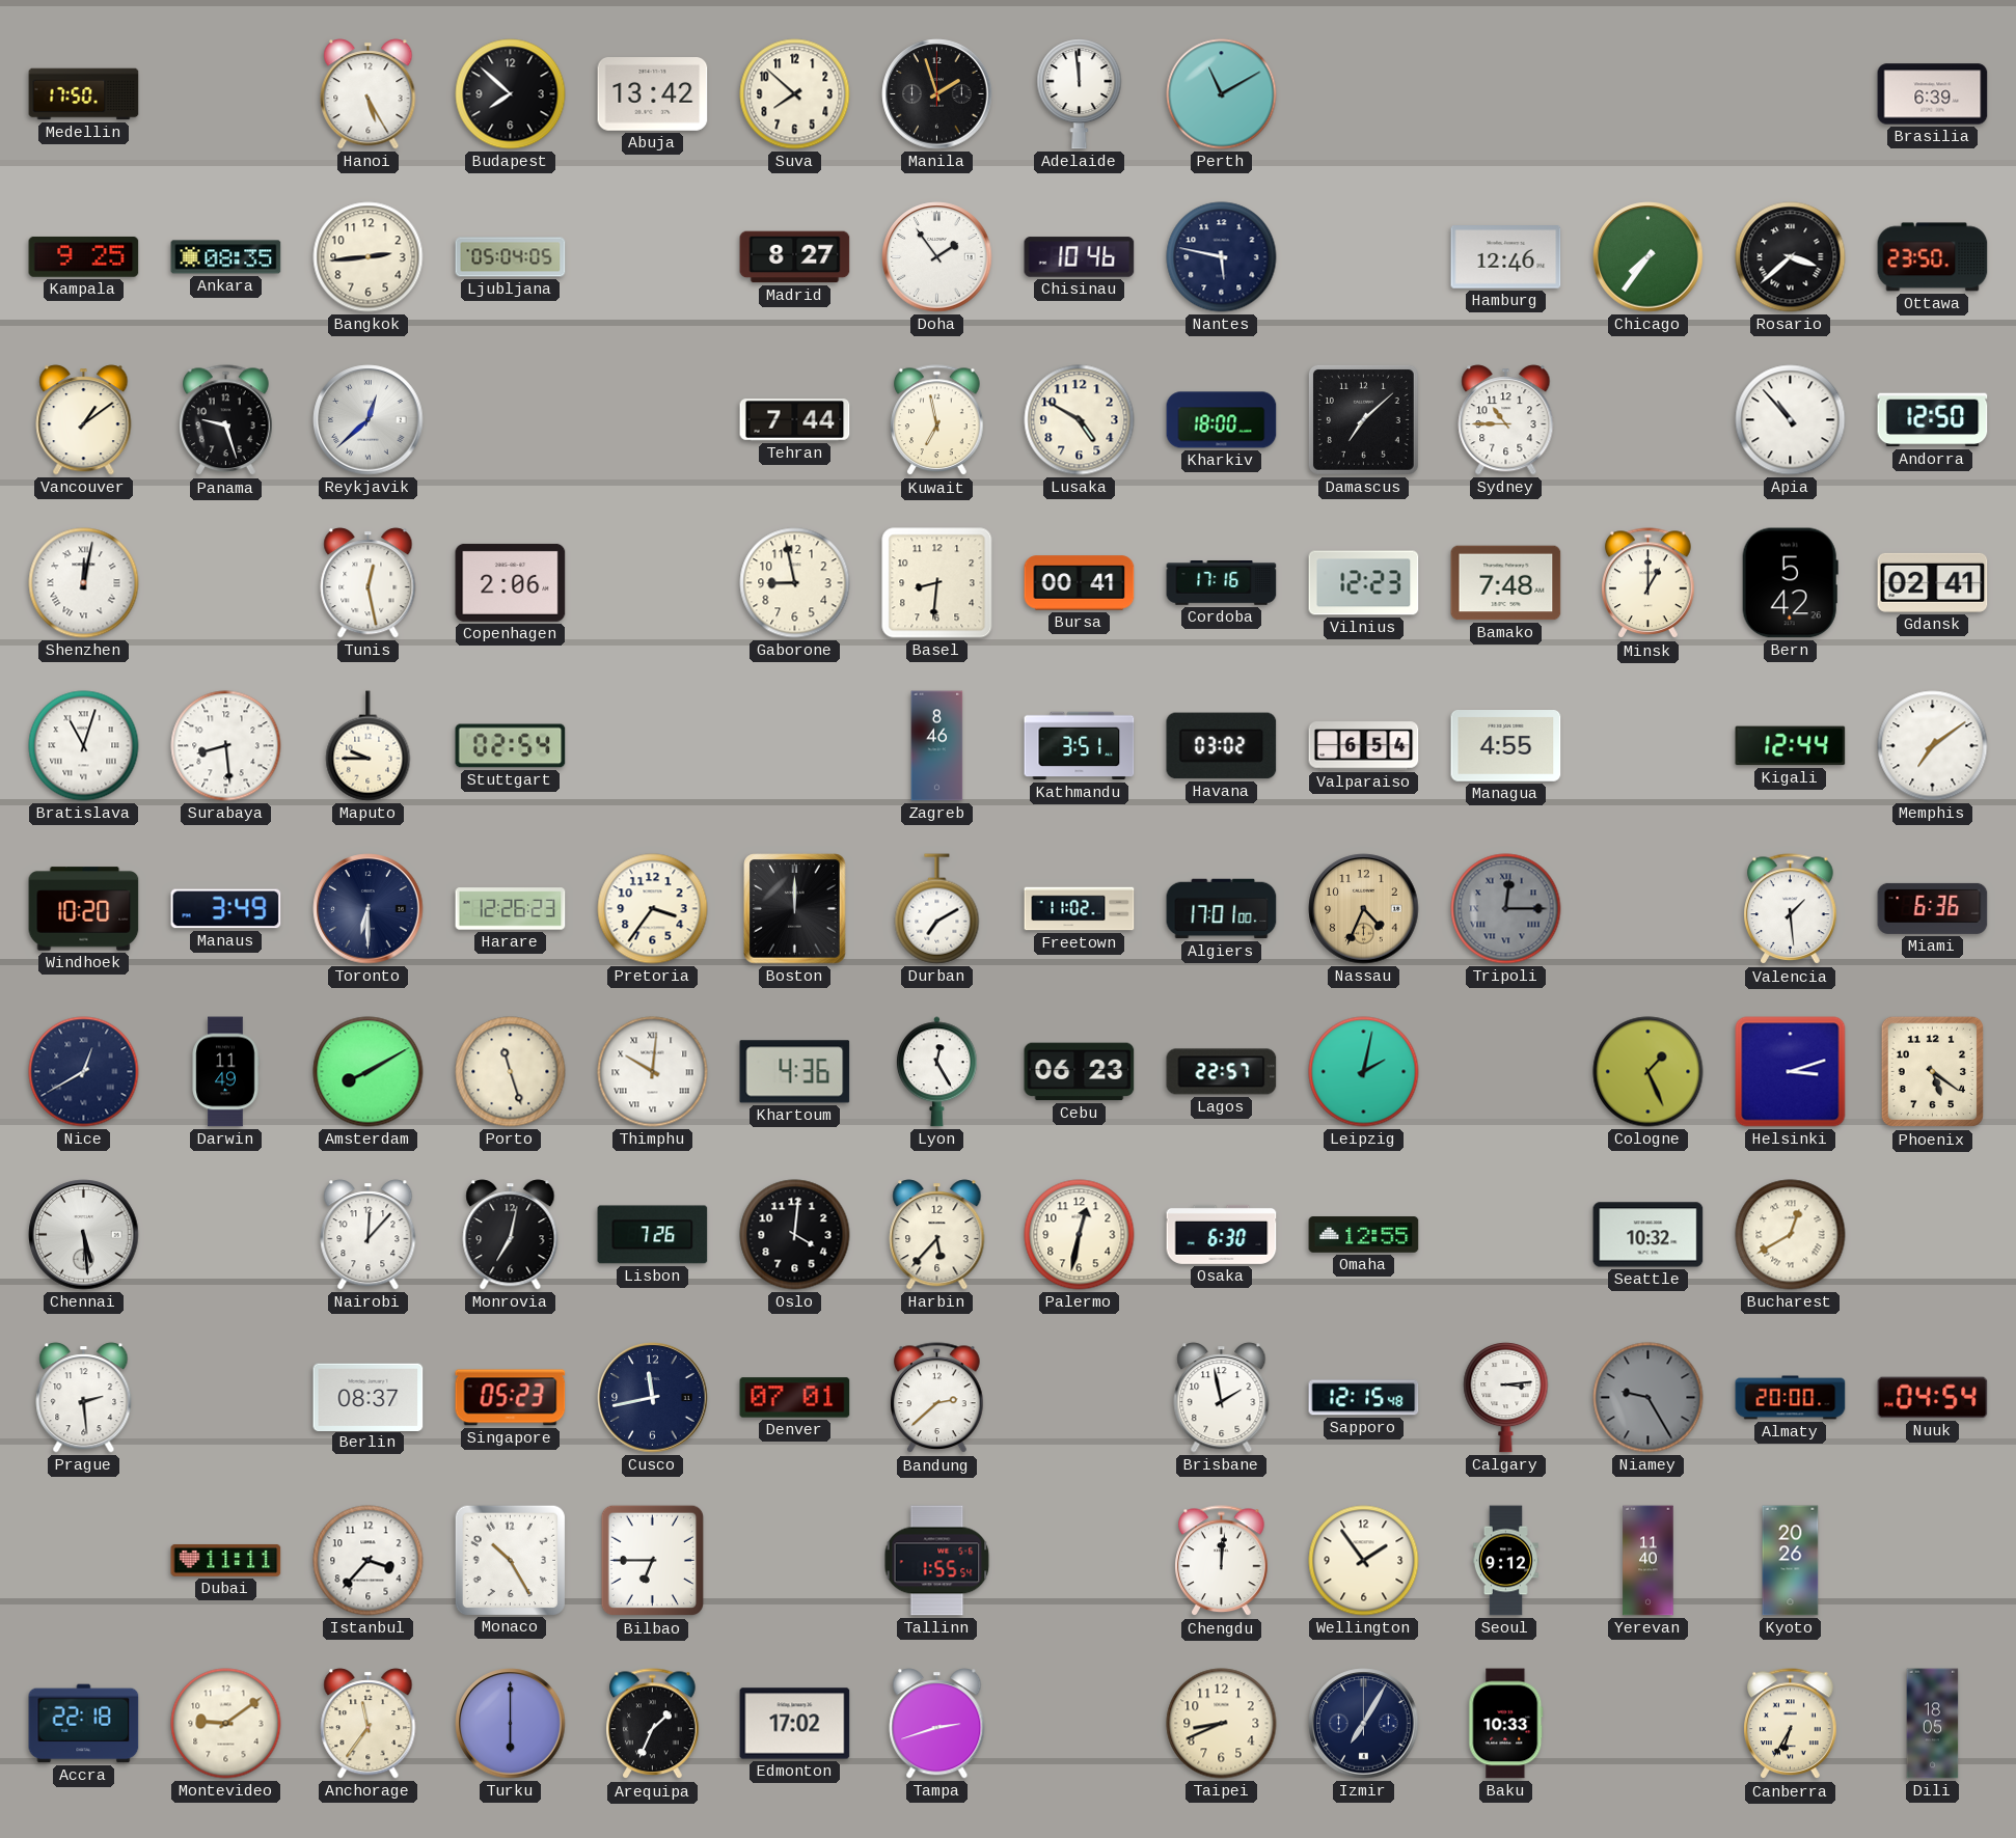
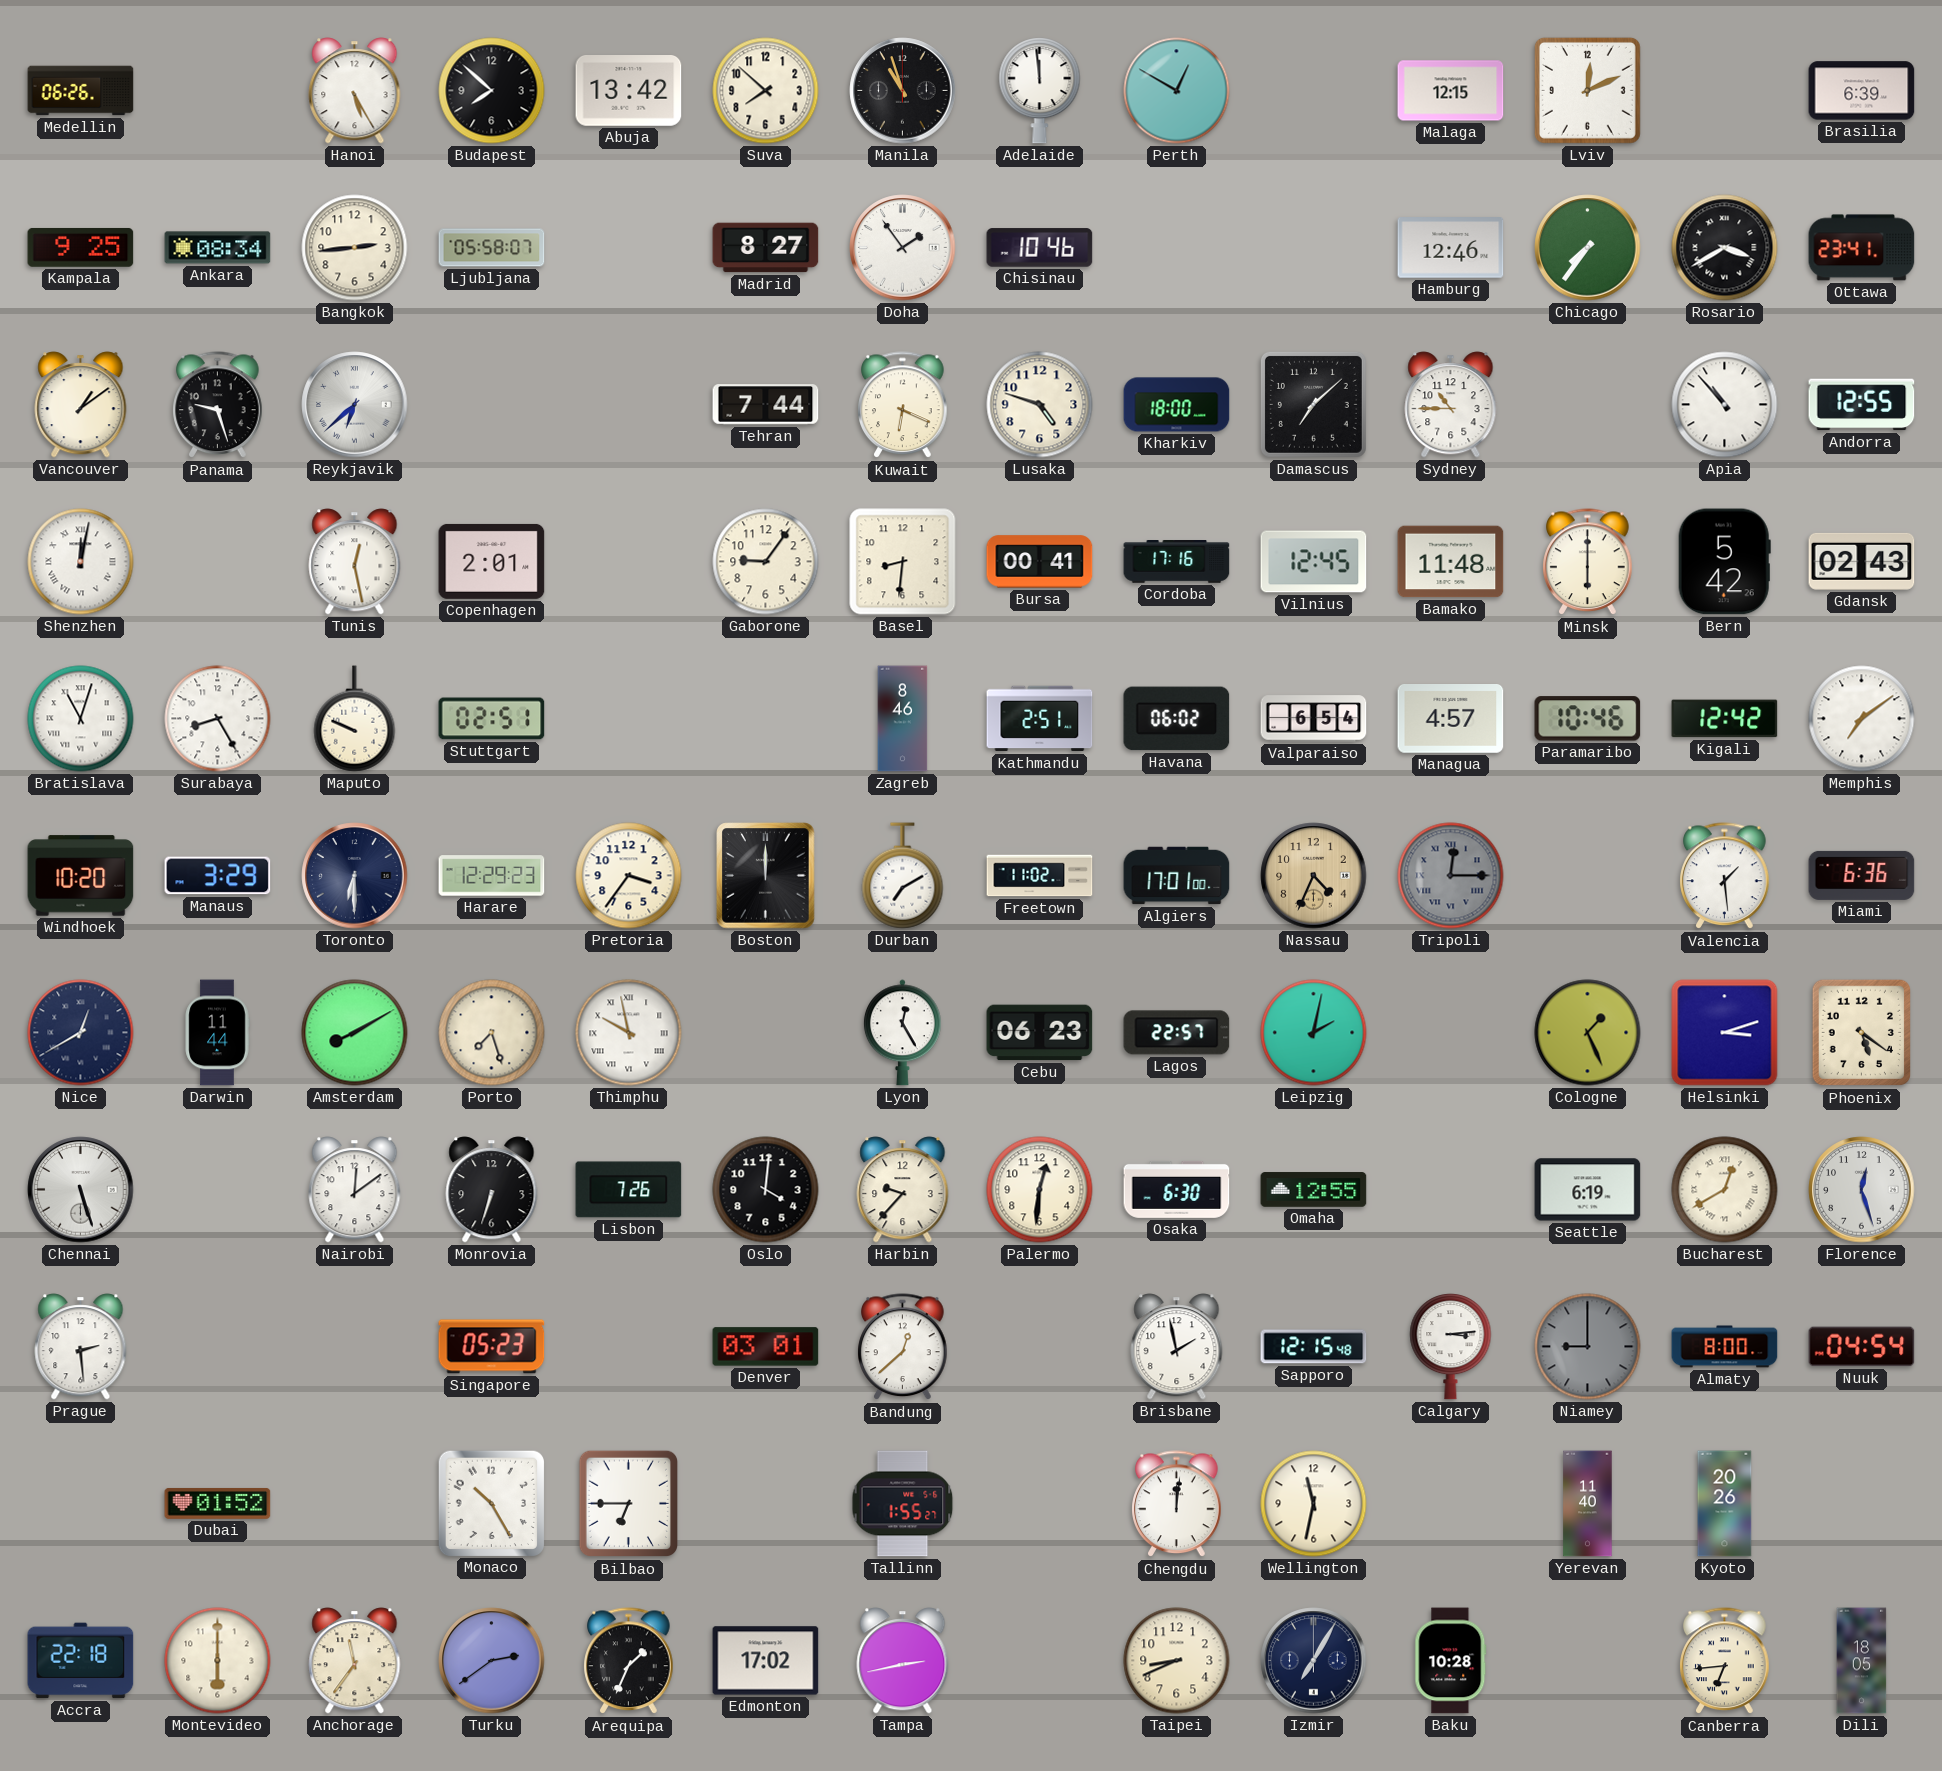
Medellin: 17:50 -> 06:26
Manila: 1:57 -> 10:57
Perth: 11:10 -> 12:50
Malaga: none -> 12:15
Lviv: none -> 12:11
Ankara: 08:35 -> 08:34
Ljubljana: 05:04 -> 05:58
Nantes: 5:47 -> none
Rosario: 3:38 -> 3:40
Ottawa: 23:50 -> 23:41
Reykjavik: 12:38 -> 6:38
Kuwait: 6:58 -> 6:19
Lusaka: 4:50 -> 4:48
Andorra: 12:50 -> 12:55
Copenhagen: 2:06 -> 2:01
Gaborone: 8:58 -> 9:06
Vilnius: 12:23 -> 12:45
Bamako: 7:48 -> 11:48
Minsk: 1:00 -> 6:00
Gdansk: 02:41 -> 02:43
Surabaya: 8:29 -> 8:25
Maputo: 9:45 -> 9:49
Stuttgart: 02:54 -> 02:51
Kathmandu: 3:51 -> 2:51
Havana: 03:02 -> 06:02
Managua: 4:55 -> 4:57
Paramaribo: none -> 10:46
Kigali: 12:44 -> 12:42
Manaus: 3:49 -> 3:29
Harare: 12:26 -> 12:29
Darwin: 11:49 -> 11:44
Porto: 11:27 -> 7:27
Thimphu: 10:01 -> 9:58
Khartoum: 4:36 -> none
Chennai: 5:29 -> 5:27
Nairobi: 12:07 -> 12:09
Monrovia: 7:02 -> 6:33
Harbin: 5:37 -> 9:37
Palermo: 12:32 -> 12:31
Seattle: 10:32 -> 6:19
Florence: none -> 12:27
Berlin: 08:37 -> none
Cusco: 11:43 -> none
Denver: 07:01 -> 03:01
Bandung: 2:38 -> 12:38
Niamey: 9:25 -> 9:00
Almaty: 20:00 -> 8:00
Dubai: 11:11 -> 01:52
Istanbul: 3:37 -> none
Tallinn: 1:55:54 -> 1:55:27
Wellington: 1:54 -> 11:32
Seoul: 9:12 -> none
Montevideo: 9:09 -> 6:00
Turku: 6:00 -> 2:39
Tampa: 2:42 -> 2:43
Baku: 10:33 -> 10:28
Canberra: 6:35 -> 6:44
